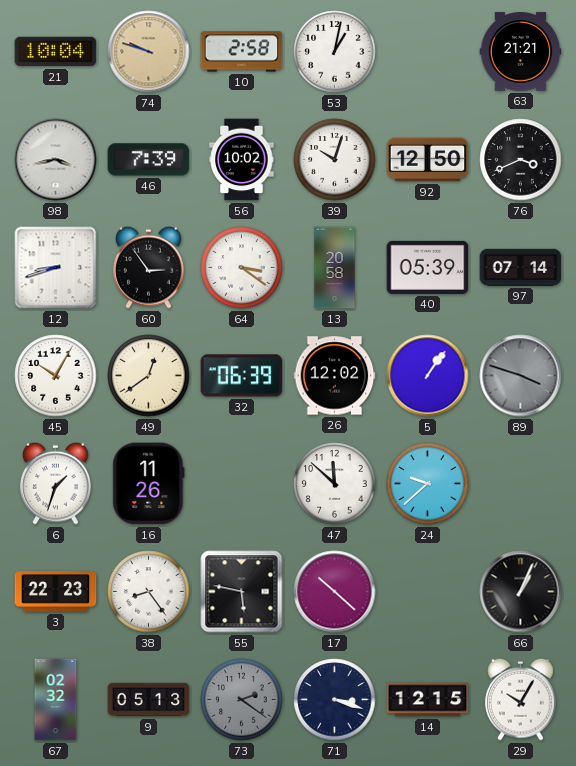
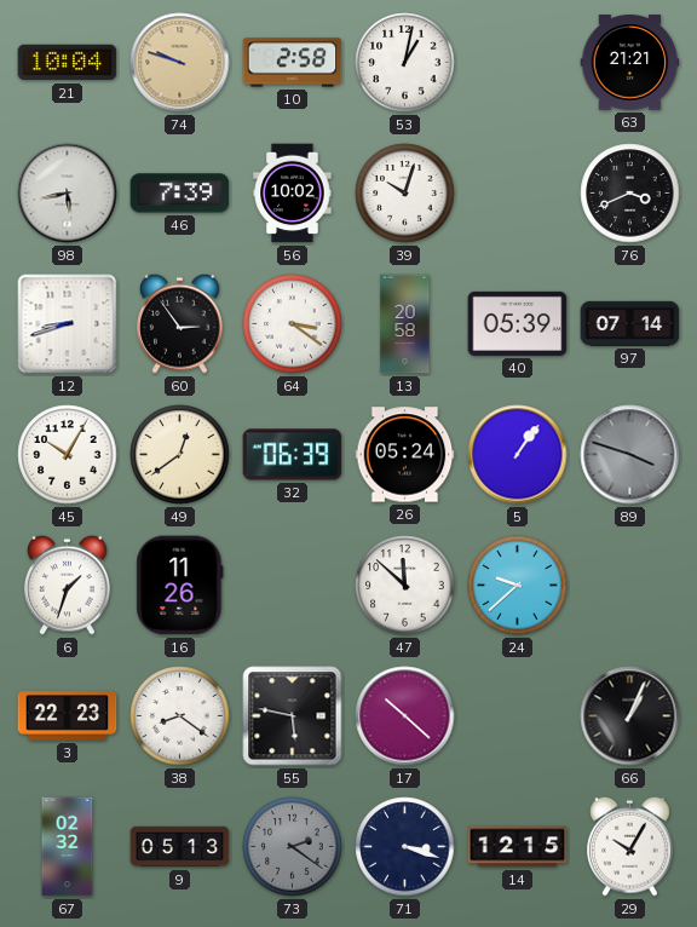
98: 3:43 -> 5:43
92: 12:50 -> none
26: 12:02 -> 05:24
38: 8:24 -> 8:21
